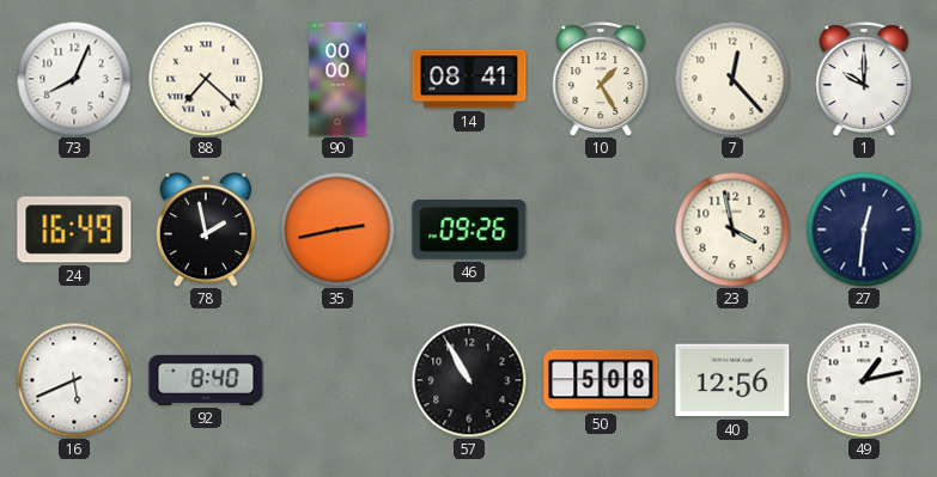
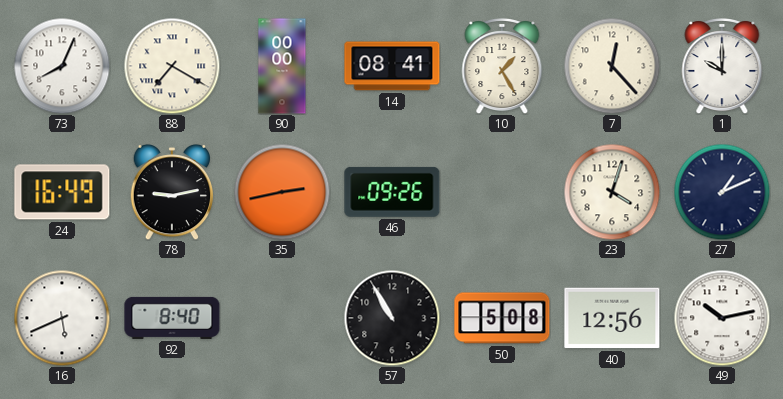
88: 7:22 -> 7:20
78: 1:58 -> 9:13
23: 3:58 -> 4:03
27: 12:31 -> 1:11
49: 1:13 -> 10:13
